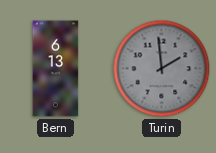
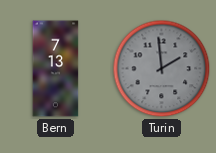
Bern: 6:13 -> 7:13
